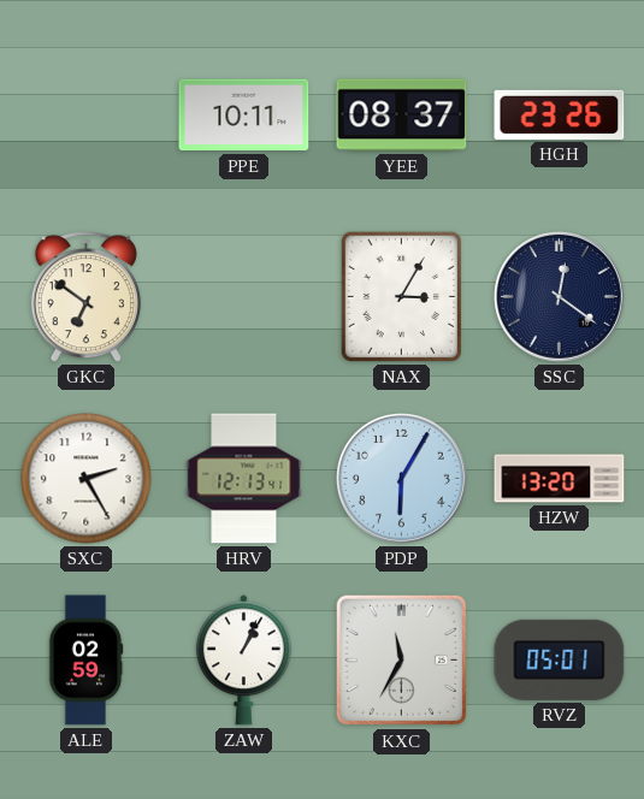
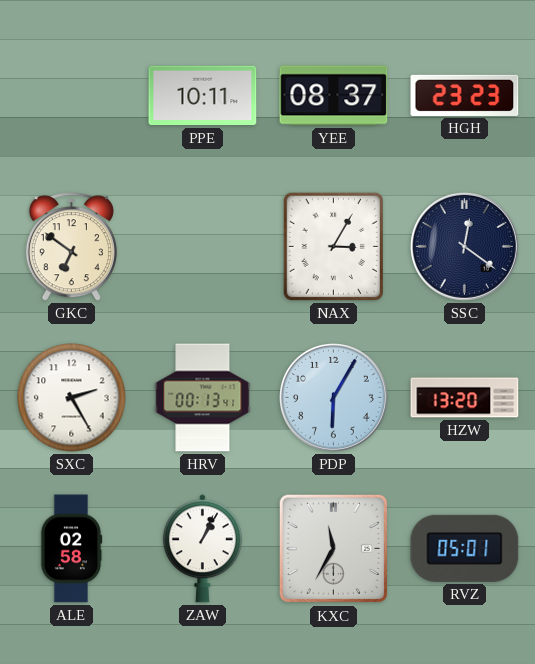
HGH: 23:26 -> 23:23
HRV: 12:13 -> 00:13
ALE: 02:59 -> 02:58
